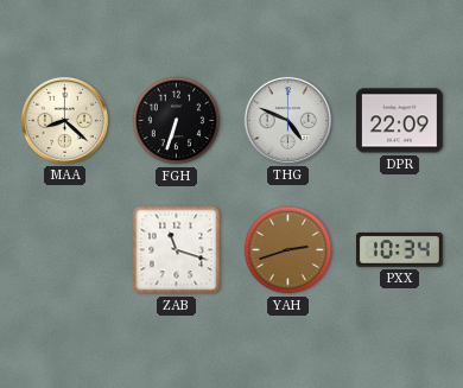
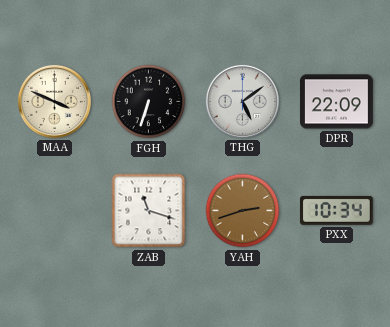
MAA: 8:22 -> 3:49
THG: 4:49 -> 5:09
